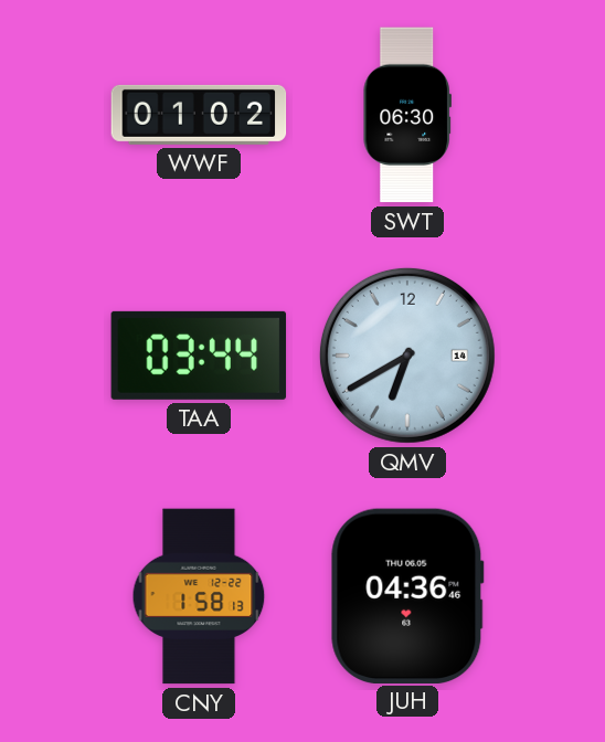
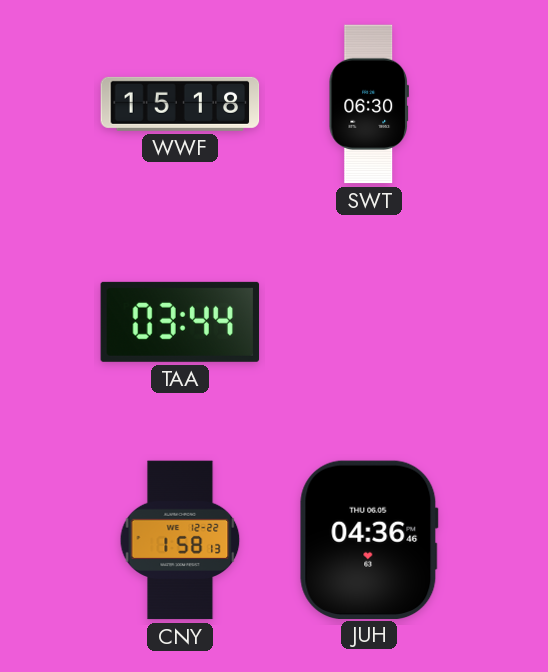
WWF: 01:02 -> 15:18
QMV: 6:40 -> none
